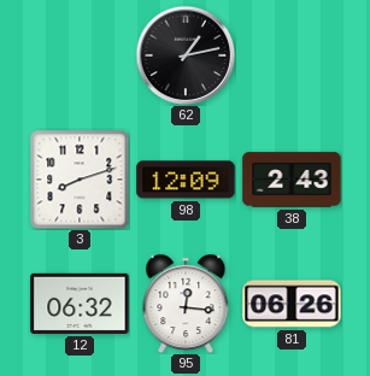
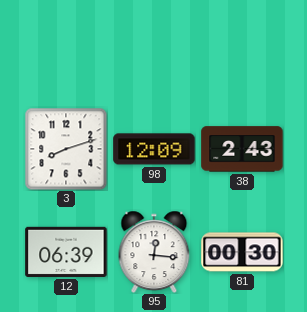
62: 1:13 -> none
12: 06:32 -> 06:39
81: 06:26 -> 00:30
